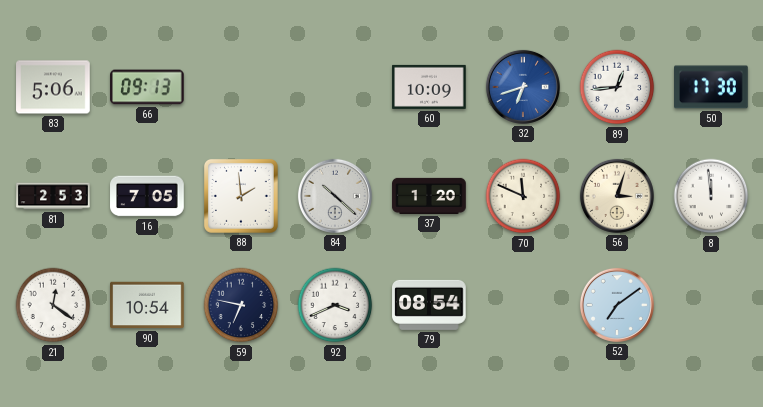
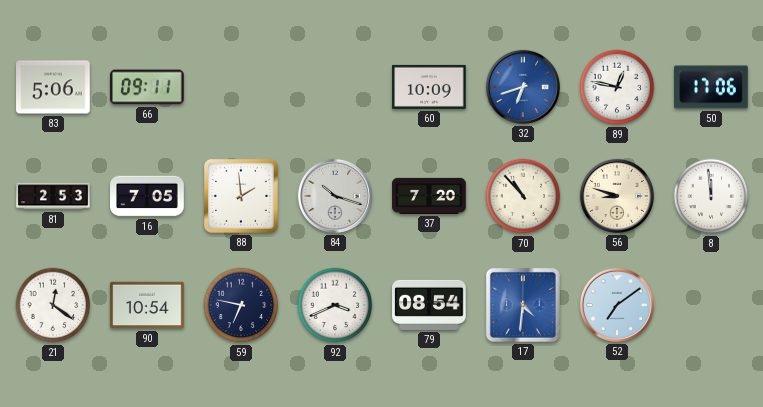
66: 09:13 -> 09:11
89: 12:44 -> 12:47
50: 17:30 -> 17:06
84: 10:22 -> 10:18
37: 1:20 -> 7:20
70: 11:49 -> 10:53
56: 3:03 -> 8:48
17: none -> 4:31
